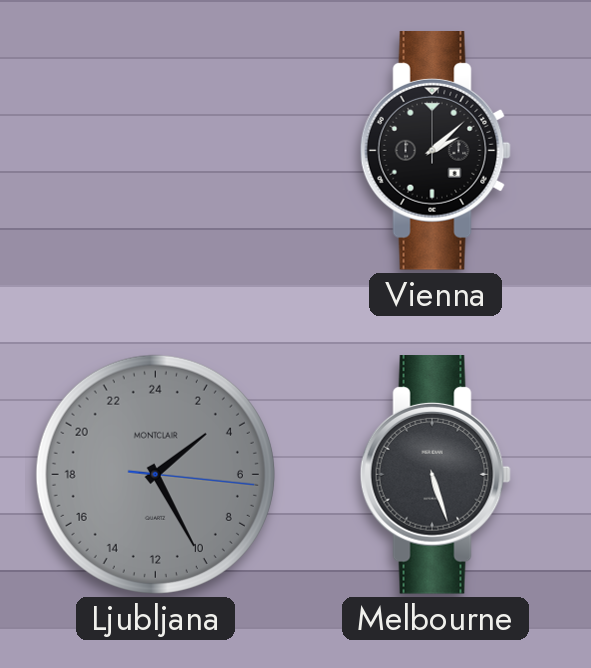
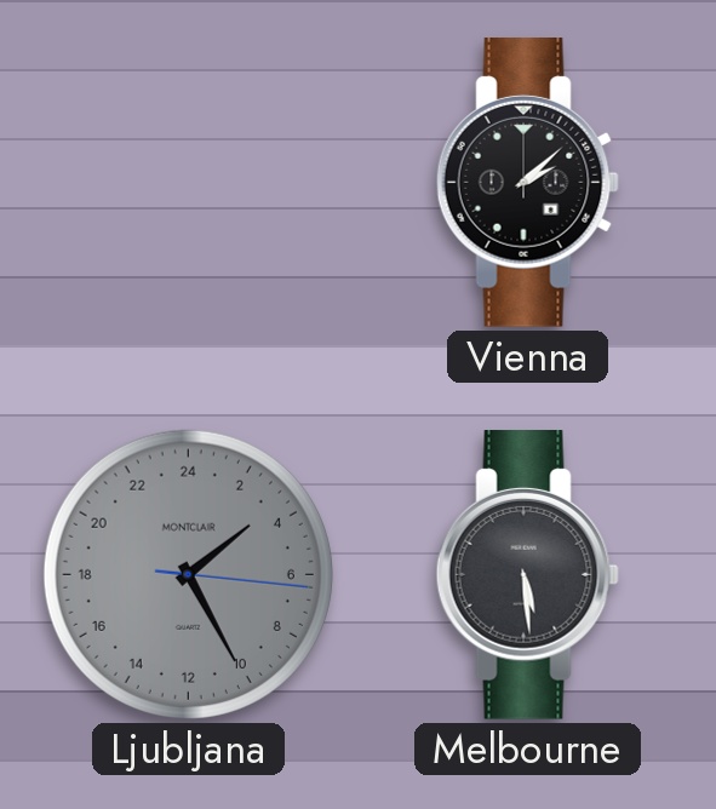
Melbourne: 5:27 -> 5:29
